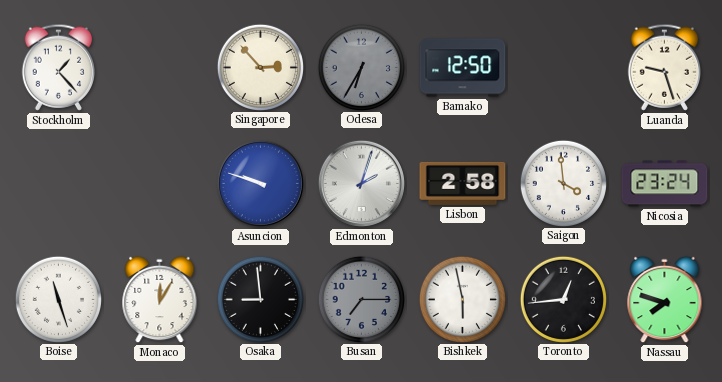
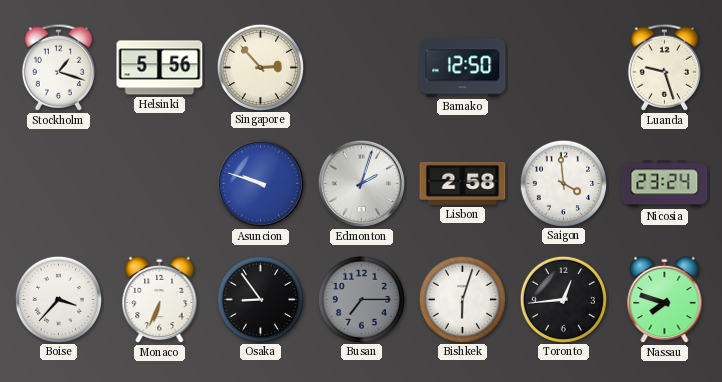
Stockholm: 1:23 -> 1:18
Helsinki: none -> 5:56
Odesa: 6:35 -> none
Boise: 11:27 -> 3:37
Monaco: 12:05 -> 6:34
Osaka: 8:59 -> 8:54
Bishkek: 5:58 -> 6:03
